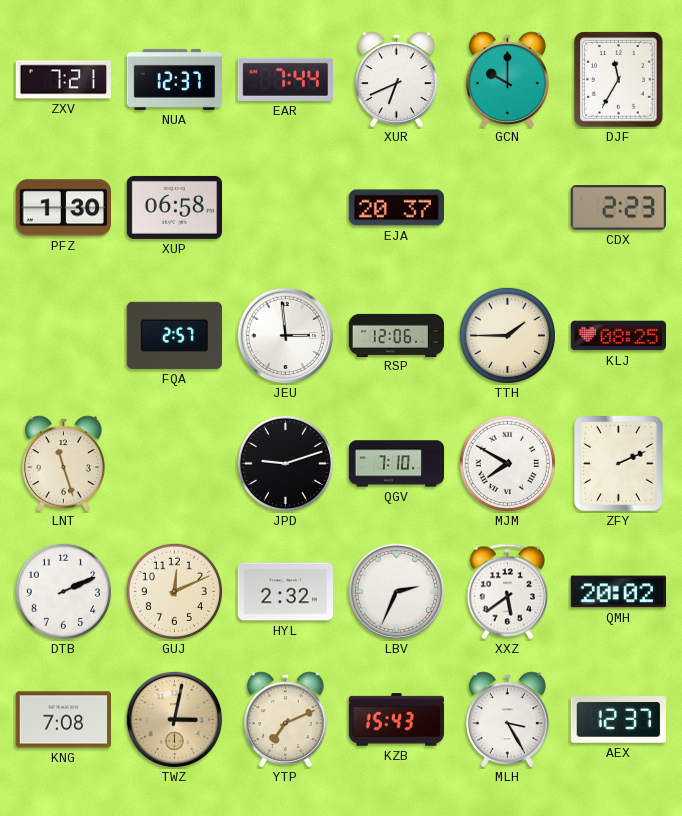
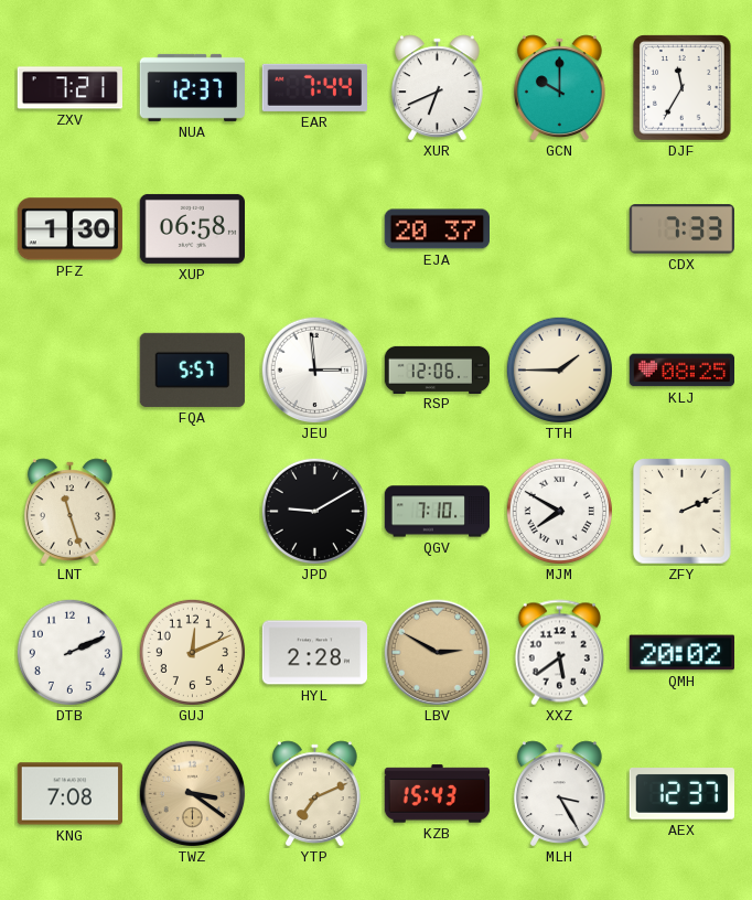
CDX: 2:23 -> 7:33
FQA: 2:57 -> 5:57
JPD: 9:12 -> 9:10
HYL: 2:32 -> 2:28
LBV: 2:34 -> 2:50
LBV dial: white -> champagne
TWZ: 3:02 -> 3:21
